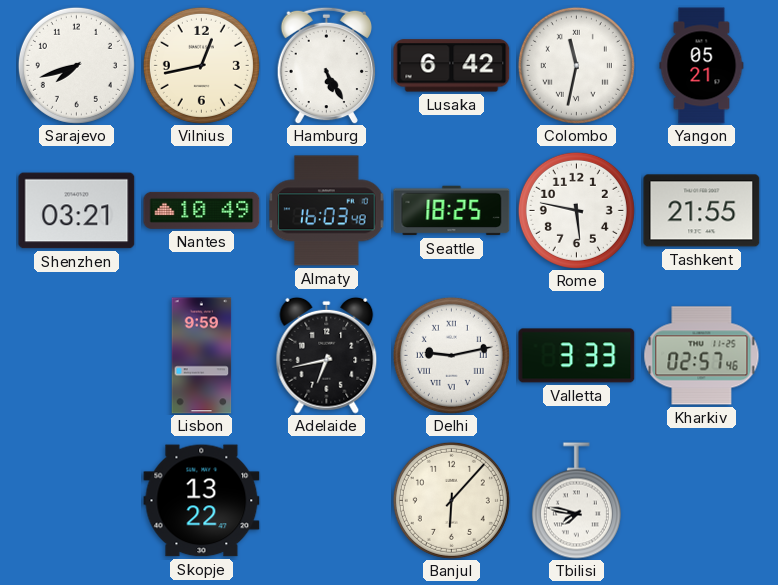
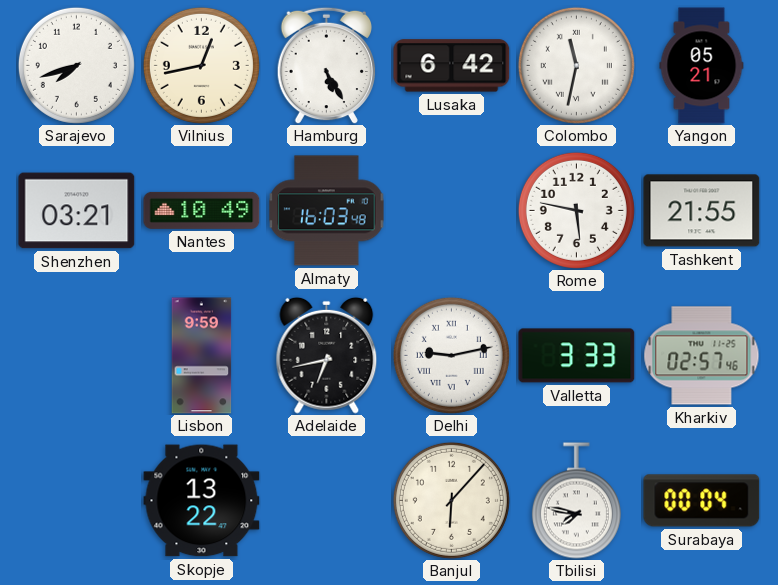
Seattle: 18:25 -> none
Surabaya: none -> 00:04
